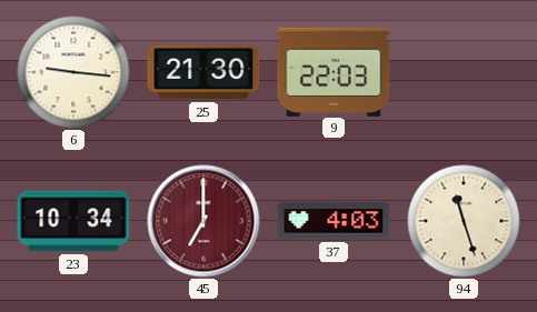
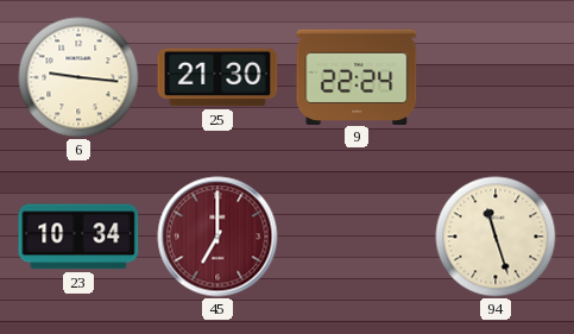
9: 22:03 -> 22:24
37: 4:03 -> none
